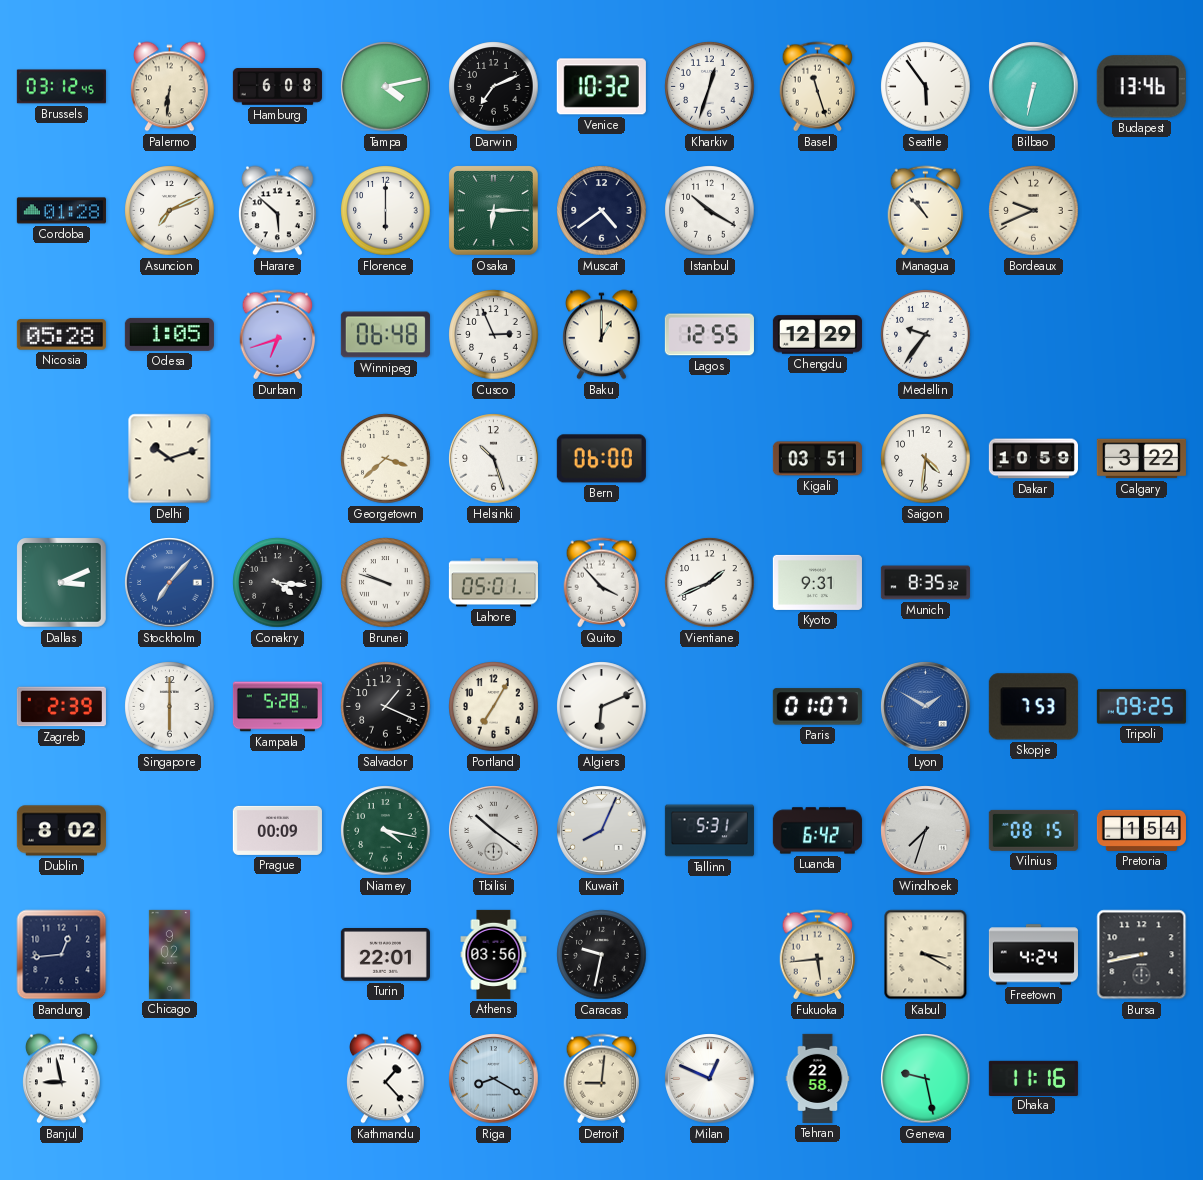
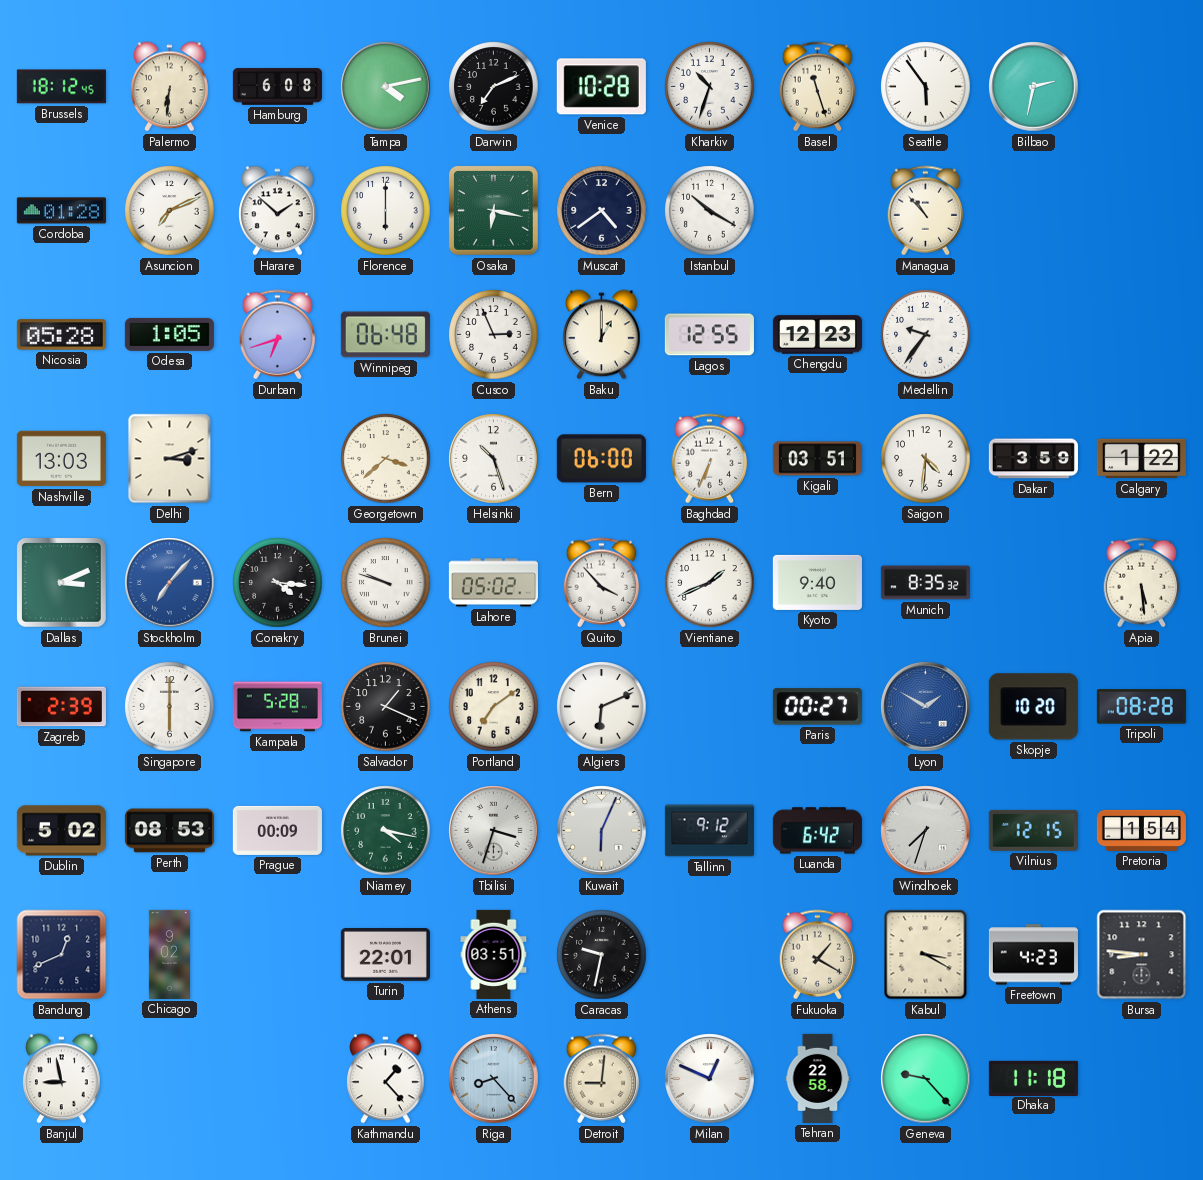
Brussels: 03:12 -> 18:12
Venice: 10:32 -> 10:28
Kharkiv: 12:33 -> 10:33
Bilbao: 6:32 -> 2:32
Budapest: 13:46 -> none
Harare: 5:52 -> 1:52
Osaka: 6:15 -> 6:17
Bordeaux: 9:41 -> none
Chengdu: 12:29 -> 12:23
Nashville: none -> 13:03
Delhi: 10:12 -> 3:12
Baghdad: none -> 6:34
Dakar: 10:59 -> 3:59
Calgary: 3:22 -> 1:22
Lahore: 05:01 -> 05:02
Kyoto: 9:31 -> 9:40
Apia: none -> 5:29
Portland: 7:05 -> 7:09
Paris: 01:07 -> 00:27
Skopje: 7:53 -> 10:20
Tripoli: 09:25 -> 08:28
Dublin: 8:02 -> 5:02
Perth: none -> 08:53
Tbilisi: 10:21 -> 3:33
Kuwait: 8:04 -> 6:04
Tallinn: 5:31 -> 9:12
Vilnius: 08:15 -> 12:15
Bandung: 12:44 -> 12:41
Athens: 03:56 -> 03:51
Fukuoka: 5:44 -> 1:20
Freetown: 4:24 -> 4:23
Bursa: 8:43 -> 8:46
Riga: 8:20 -> 8:23
Geneva: 9:28 -> 9:23
Dhaka: 11:16 -> 11:18
